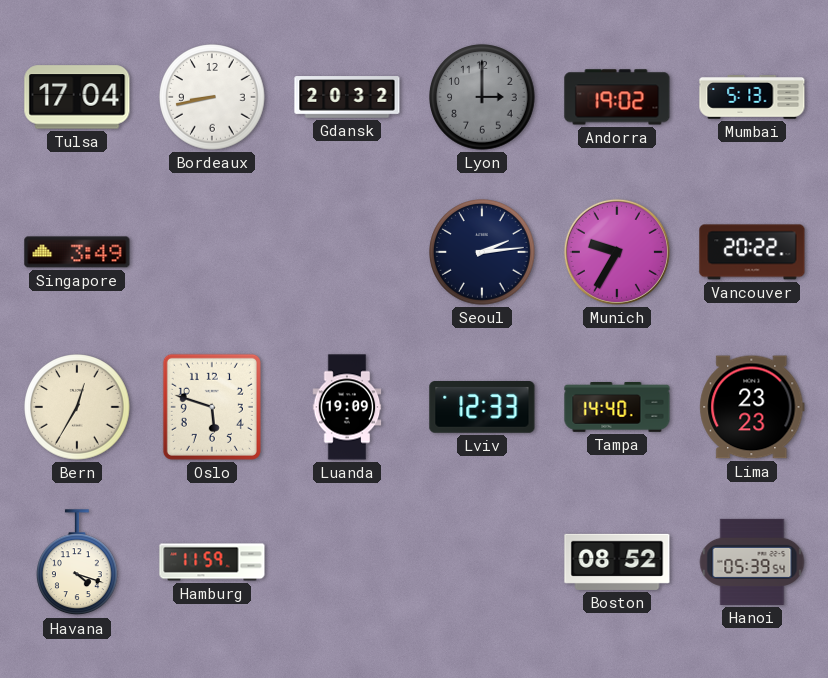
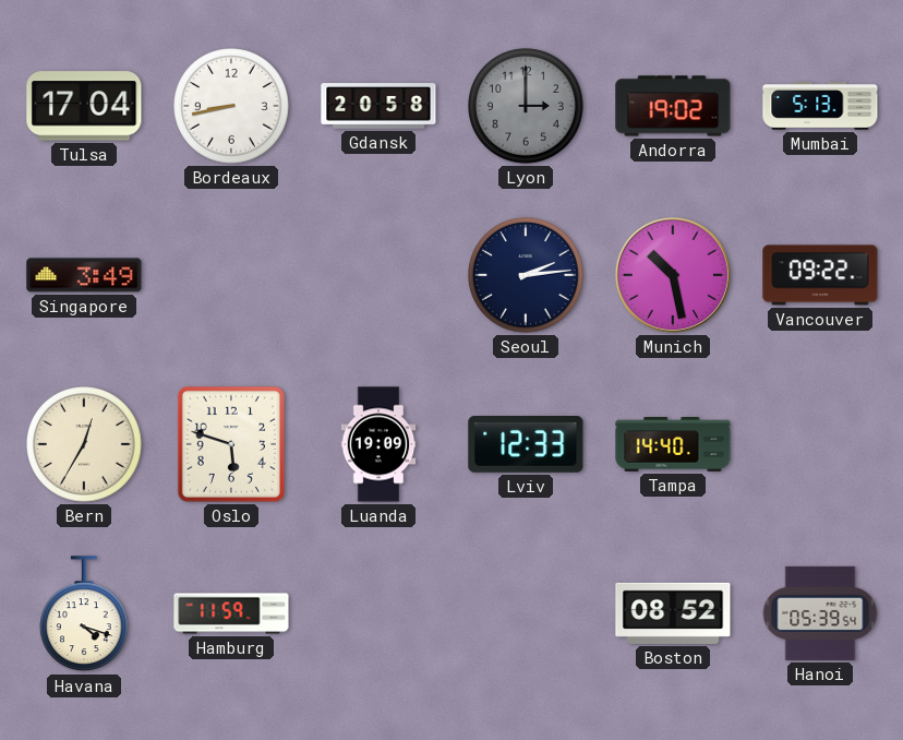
Gdansk: 20:32 -> 20:58
Munich: 9:35 -> 10:28
Vancouver: 20:22 -> 09:22
Lima: 23:23 -> none
